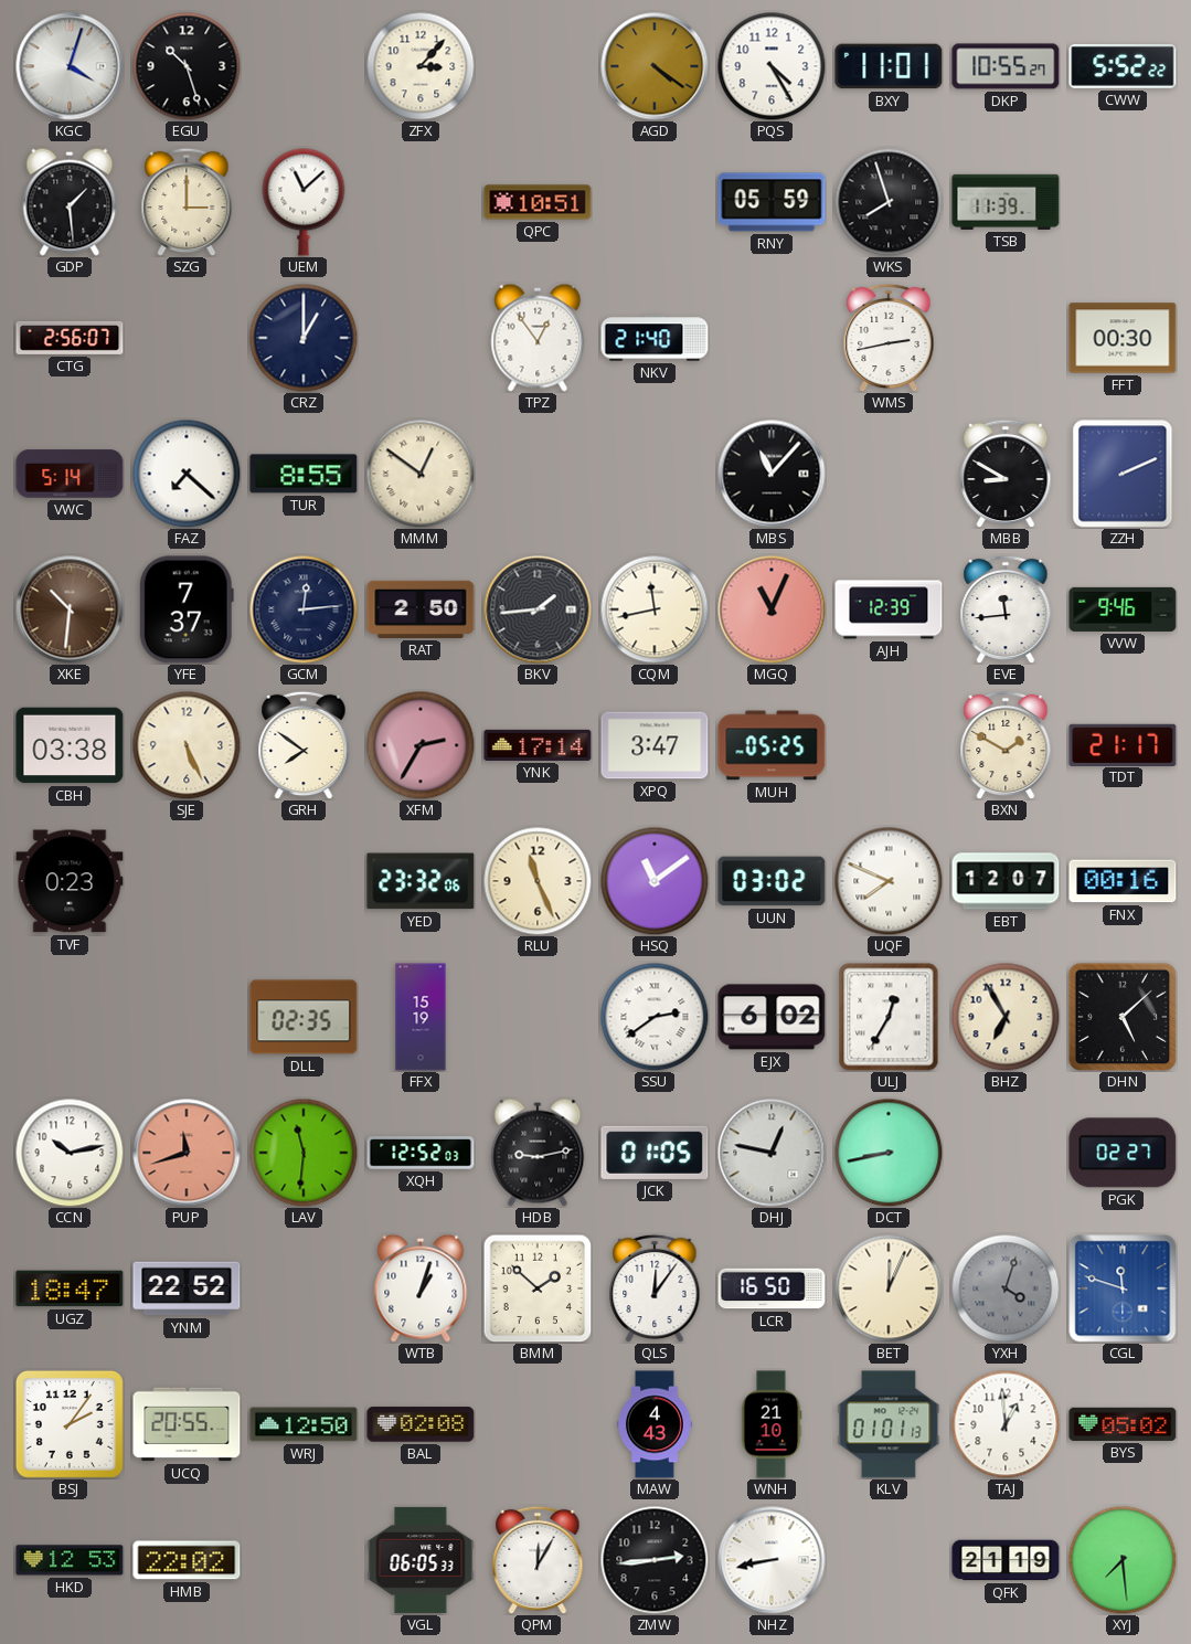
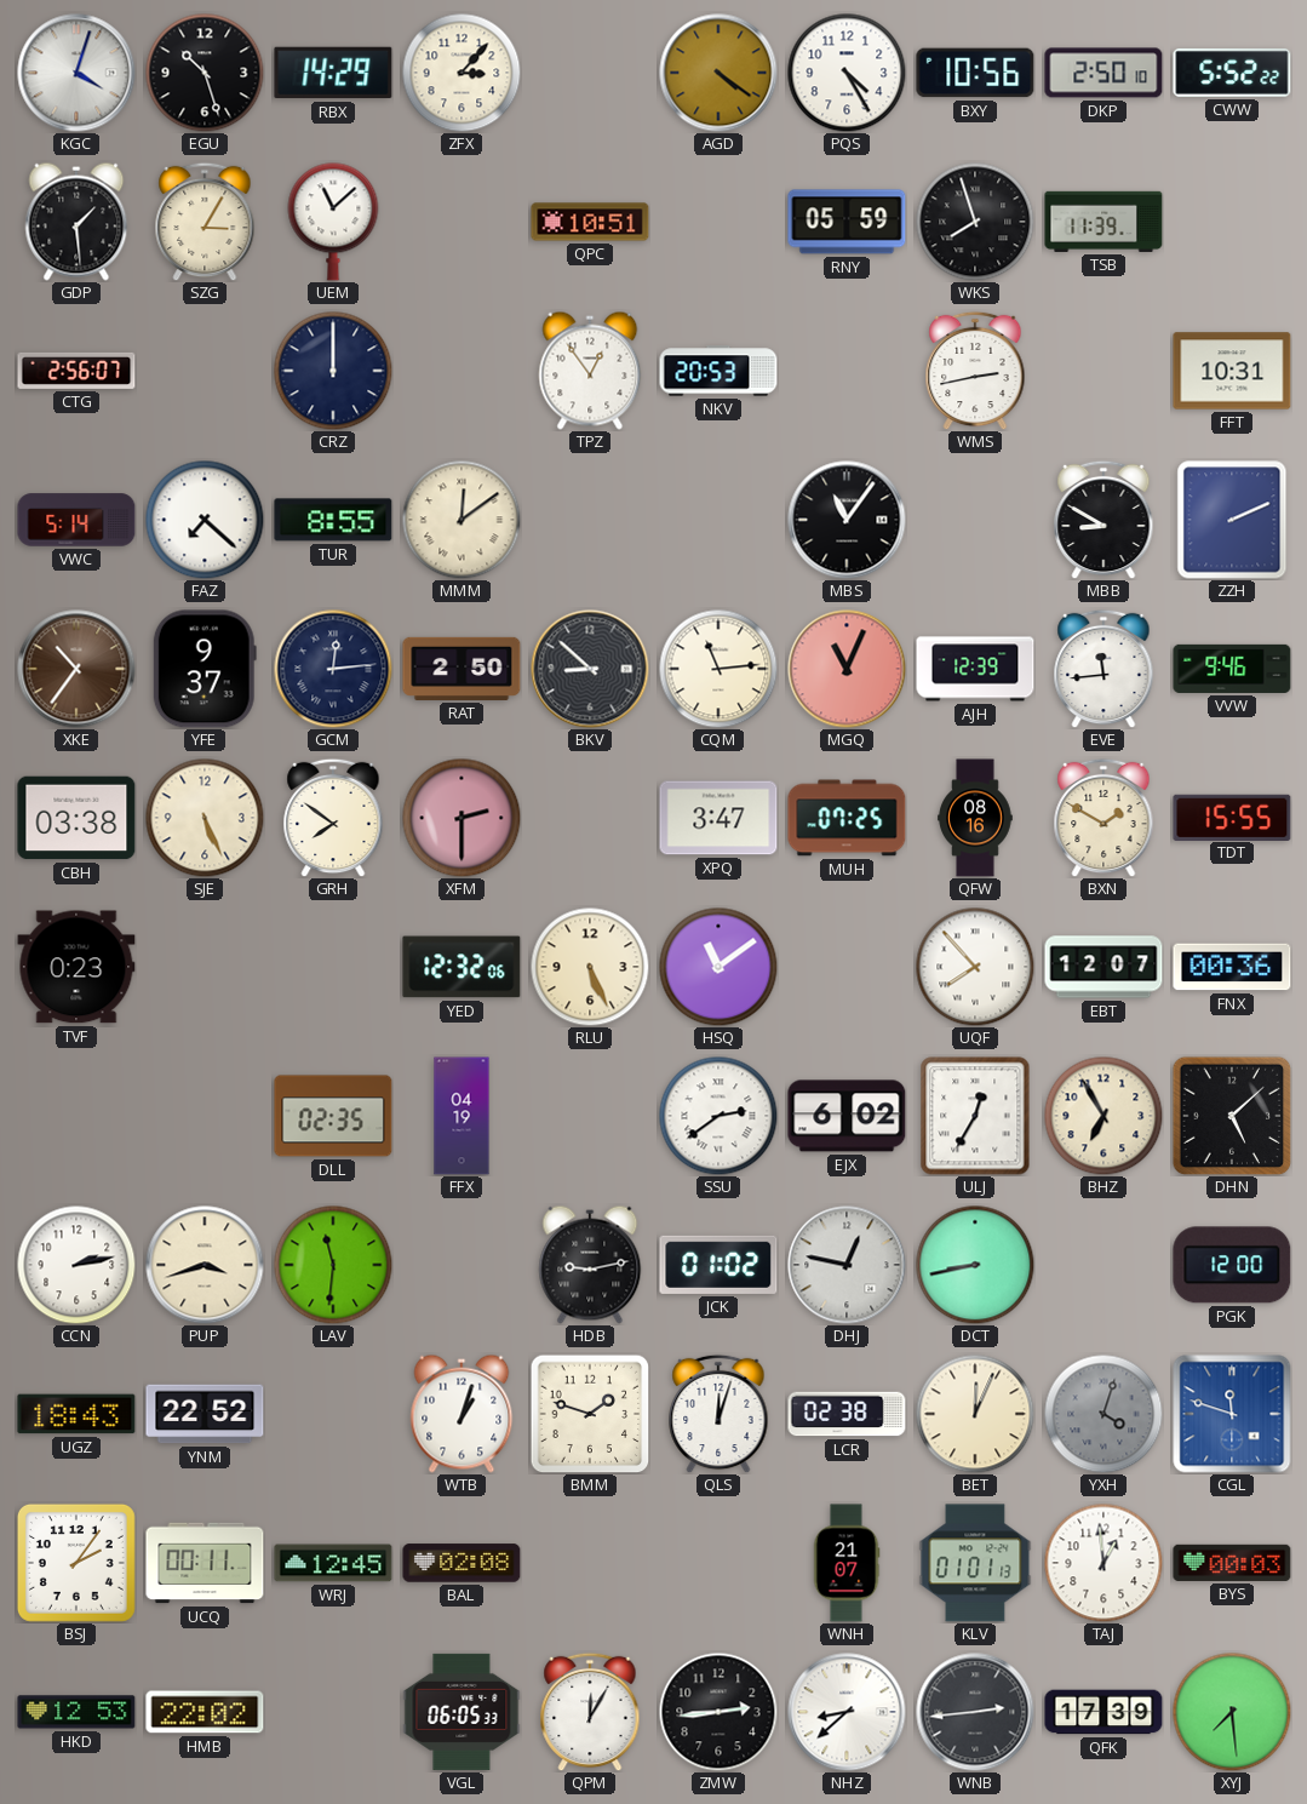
RBX: none -> 14:29
BXY: 11:01 -> 10:56
DKP: 10:55 -> 2:50
SZG: 3:00 -> 3:05
CRZ: 1:00 -> 12:00
NKV: 21:40 -> 20:53
FFT: 00:30 -> 10:31
MMM: 12:51 -> 12:09
MBS: 11:07 -> 11:06
XKE: 10:31 -> 10:36
YFE: 7:37 -> 9:37
BKV: 1:44 -> 8:52
CQM: 11:43 -> 11:14
XFM: 2:35 -> 2:30
YNK: 17:14 -> none
MUH: 05:25 -> 07:25
QFW: none -> 08:16
TDT: 21:17 -> 15:55
YED: 23:32 -> 12:32
RLU: 11:26 -> 5:26
UUN: 03:02 -> none
UQF: 7:49 -> 7:53
FNX: 00:16 -> 00:36
FFX: 15:19 -> 04:19
CCN: 10:13 -> 2:13
PUP: 11:42 -> 3:42
PUP dial: salmon -> cream
XQH: 12:52 -> none
JCK: 01:05 -> 01:02
PGK: 02:27 -> 12:00
UGZ: 18:47 -> 18:43
BMM: 1:52 -> 1:48
QLS: 12:06 -> 12:03
LCR: 16:50 -> 02:38
UCQ: 20:55 -> 00:11
WRJ: 12:50 -> 12:45
MAW: 4:43 -> none
WNH: 21:10 -> 21:07
BYS: 05:02 -> 00:03
NHZ: 8:43 -> 8:38
WNB: none -> 2:44
QFK: 21:19 -> 17:39
